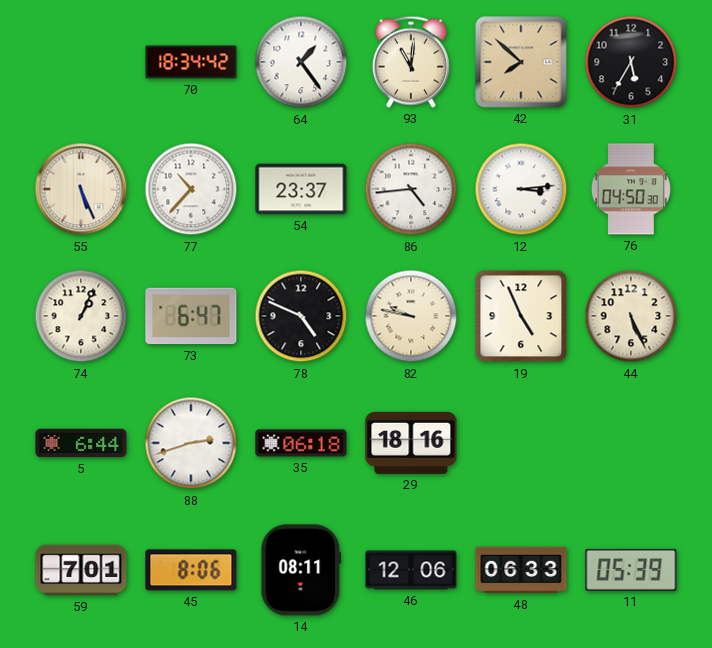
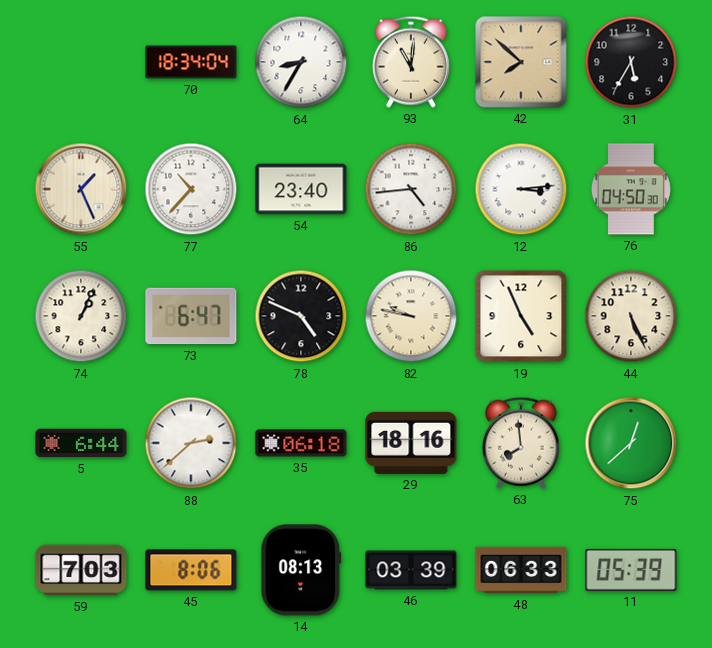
70: 18:34:42 -> 18:34:04
64: 1:24 -> 8:35
55: 5:26 -> 1:26
54: 23:37 -> 23:40
88: 2:42 -> 2:38
63: none -> 7:59
75: none -> 12:38
59: 7:01 -> 7:03
14: 08:11 -> 08:13
46: 12:06 -> 03:39
